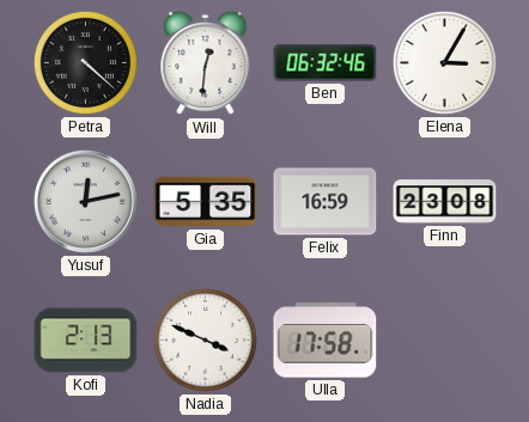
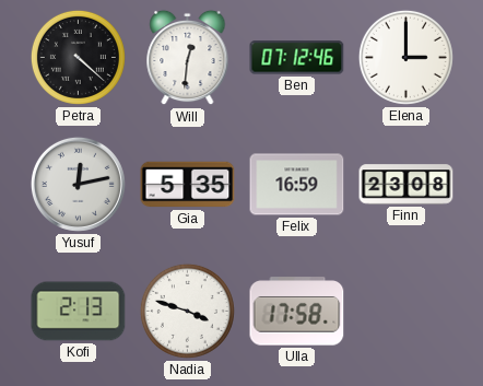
Ben: 06:32 -> 07:12
Elena: 3:05 -> 3:00
Nadia: 3:49 -> 3:48
